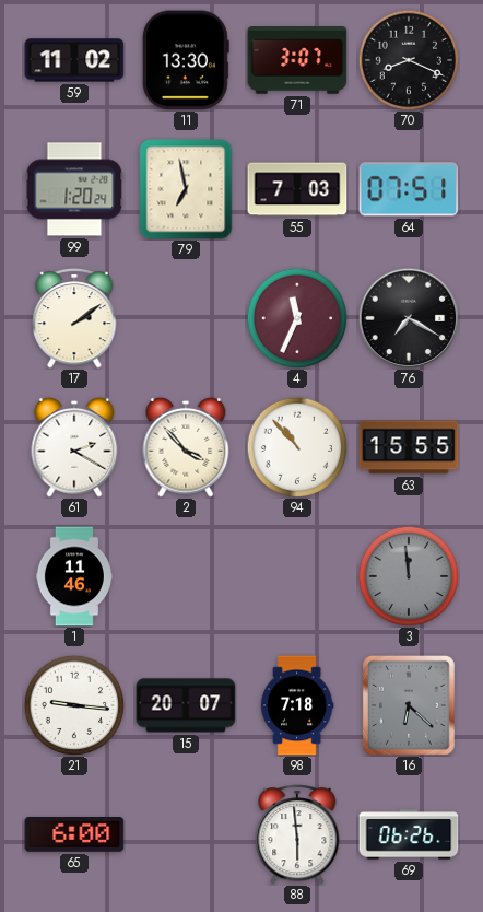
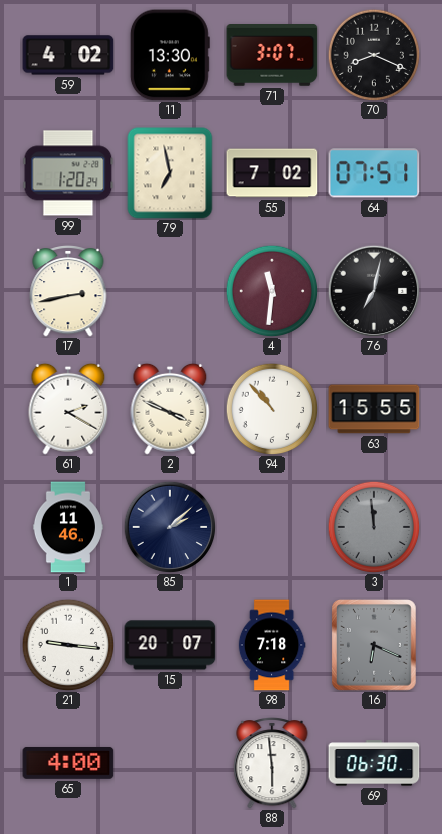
59: 11:02 -> 4:02
55: 7:03 -> 7:02
17: 2:09 -> 2:43
4: 11:34 -> 11:31
76: 7:20 -> 7:02
2: 3:53 -> 3:49
85: none -> 2:08
16: 6:22 -> 6:19
65: 6:00 -> 4:00
69: 06:26 -> 06:30
